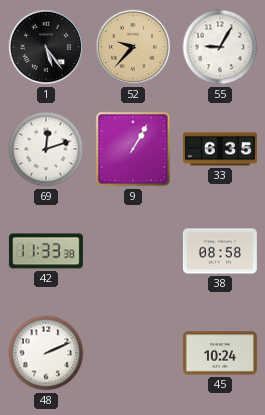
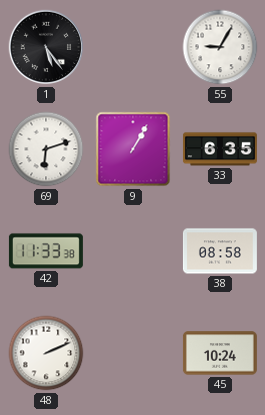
52: 9:37 -> none
69: 12:12 -> 6:12
